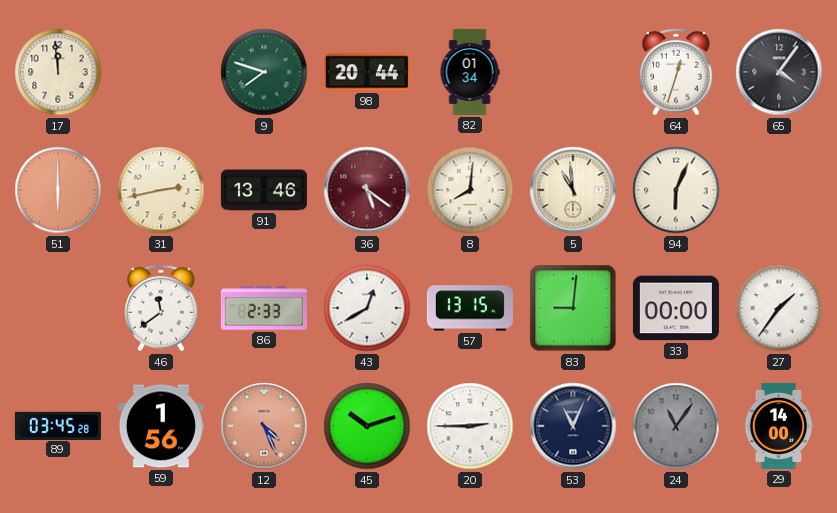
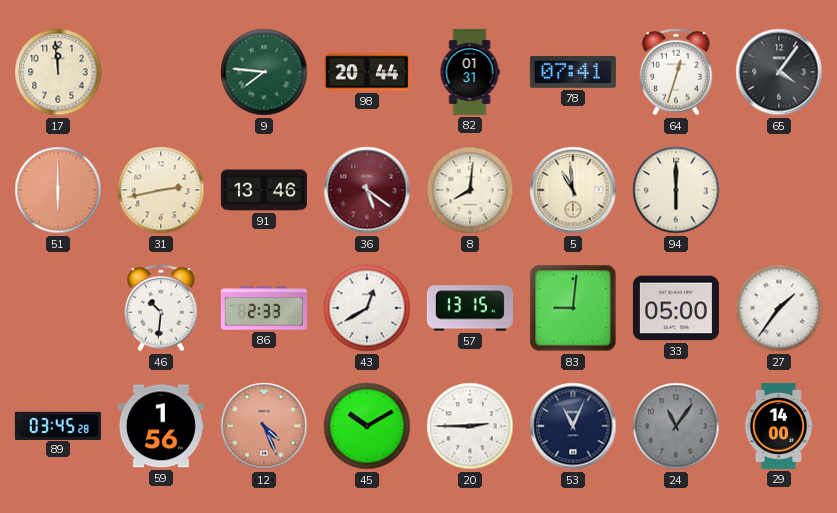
9: 7:48 -> 7:46
82: 01:34 -> 01:31
78: none -> 07:41
94: 6:04 -> 6:00
46: 11:39 -> 10:31
33: 00:00 -> 05:00
45: 10:12 -> 10:10
